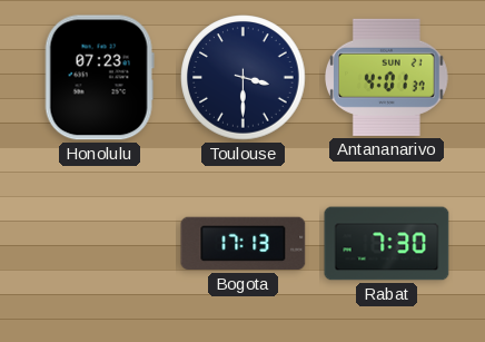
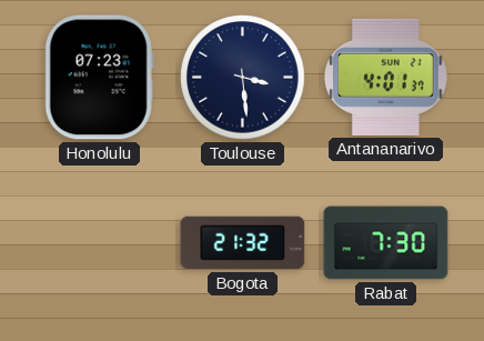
Toulouse: 3:30 -> 3:29
Bogota: 17:13 -> 21:32
